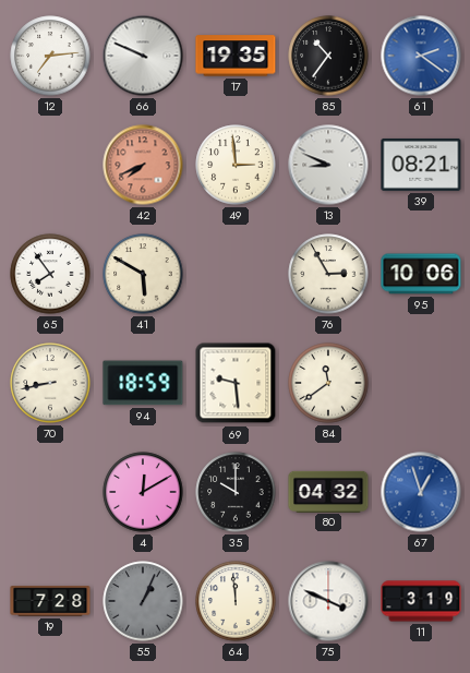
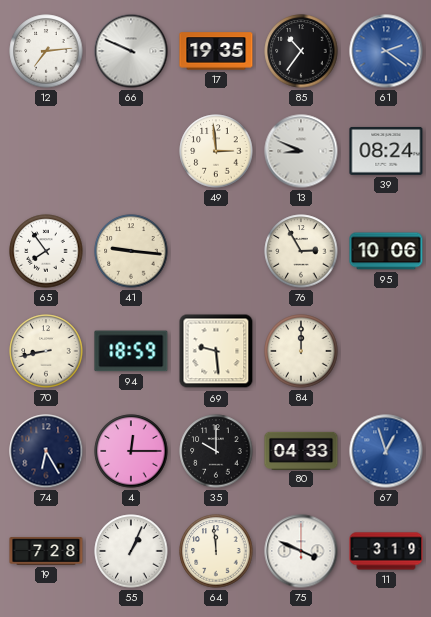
42: 7:41 -> none
39: 08:21 -> 08:24
41: 5:50 -> 9:16
84: 11:39 -> 12:00
74: none -> 6:25
4: 12:10 -> 12:15
80: 04:32 -> 04:33
55 dial: grey -> white
